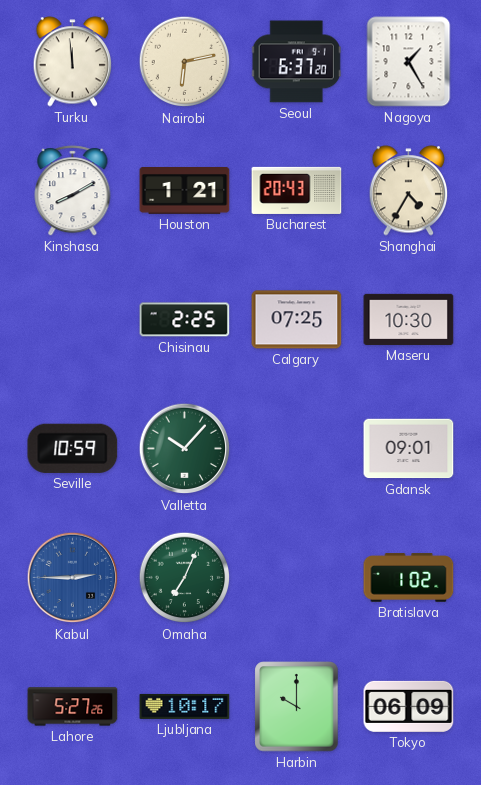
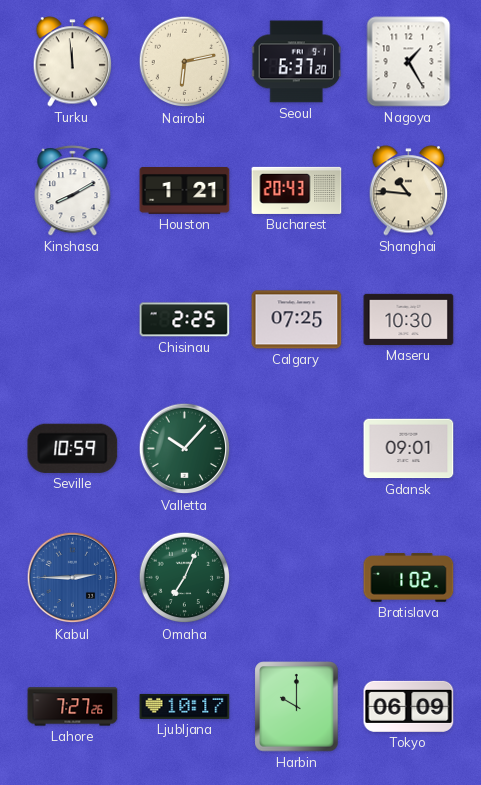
Shanghai: 4:35 -> 10:46
Lahore: 5:27 -> 7:27
